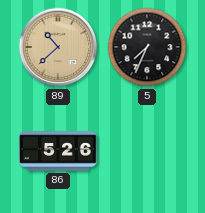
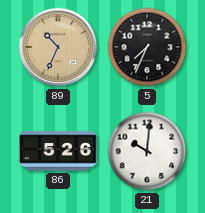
89: 10:38 -> 10:34
21: none -> 10:01
